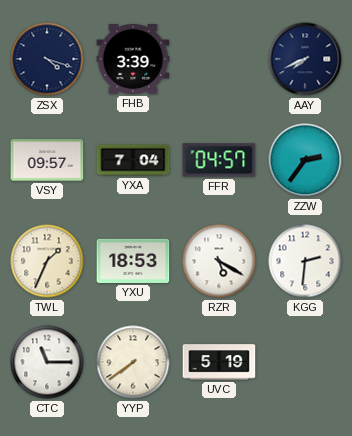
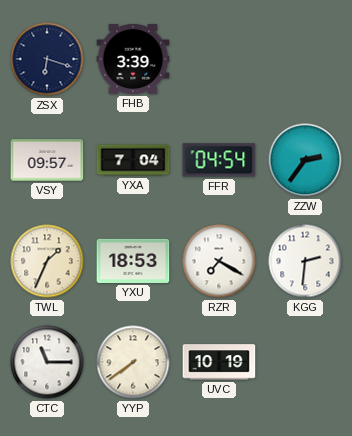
ZSX: 4:18 -> 6:18
AAY: 7:41 -> none
FFR: 04:57 -> 04:54
RZR: 5:20 -> 7:20
UVC: 5:19 -> 10:19
